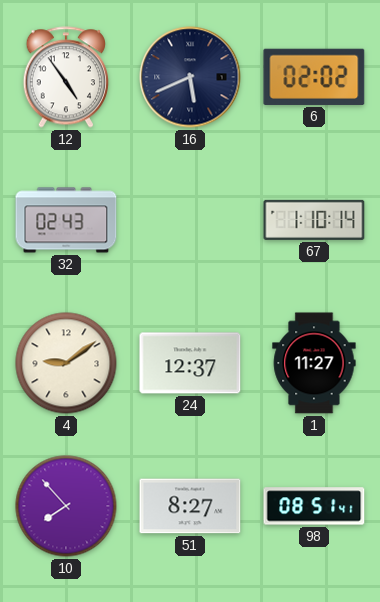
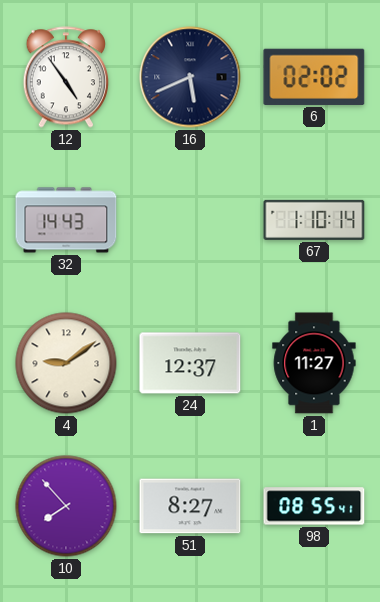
32: 02:43 -> 14:43
98: 08:51 -> 08:55
